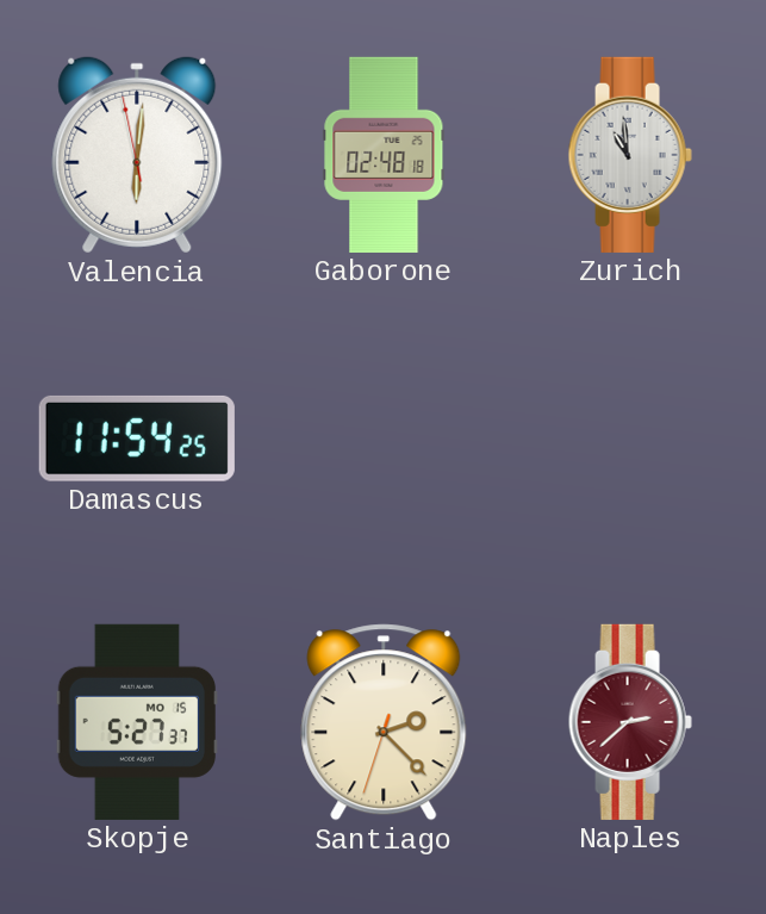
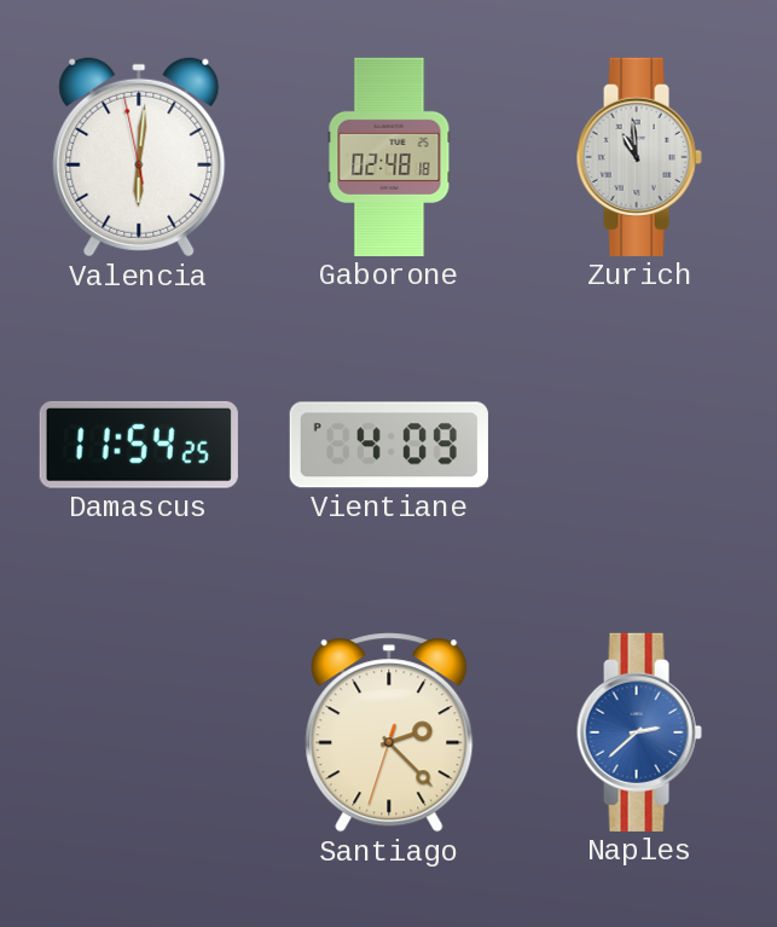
Vientiane: none -> 4:09
Skopje: 5:27 -> none
Naples dial: burgundy -> blue
